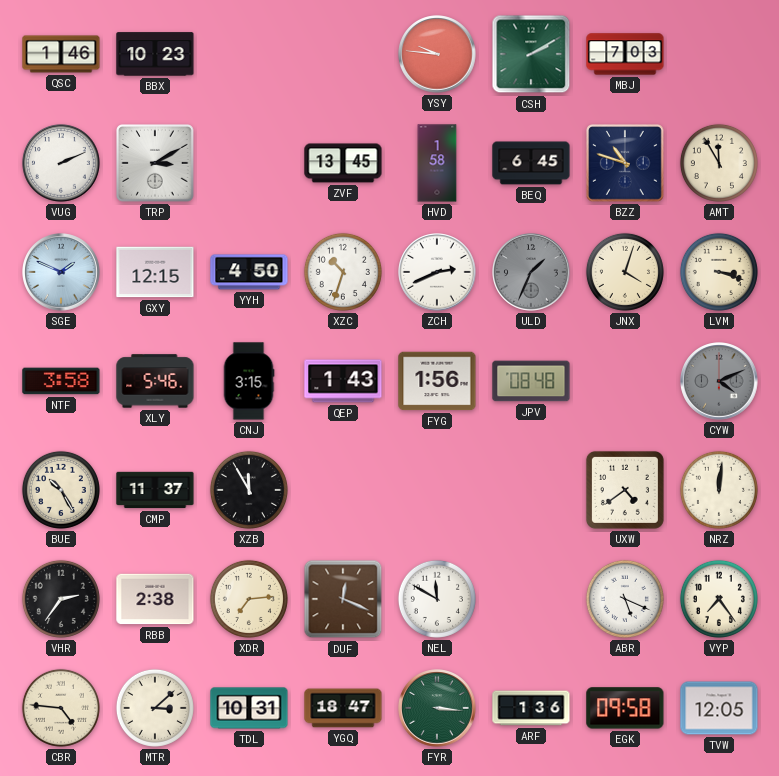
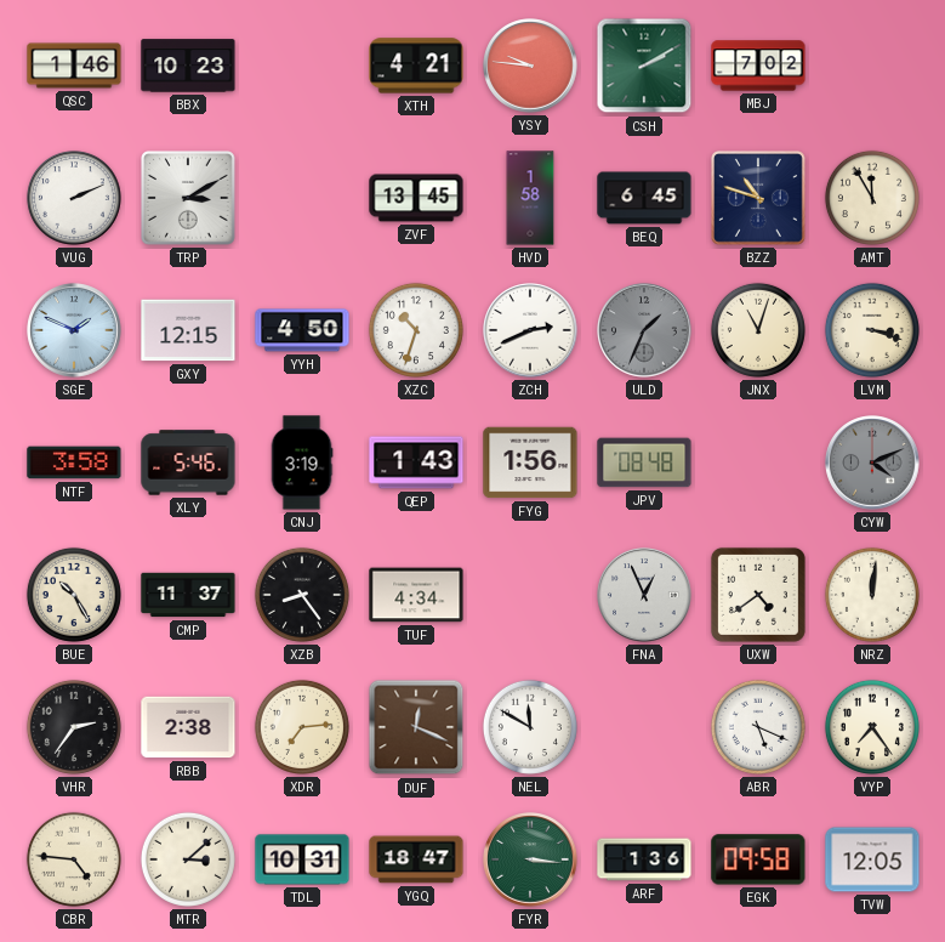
XTH: none -> 4:21
MBJ: 7:03 -> 7:02
JNX: 4:03 -> 11:03
CNJ: 3:15 -> 3:19
XZB: 11:55 -> 8:24
TUF: none -> 4:34
FNA: none -> 12:56
